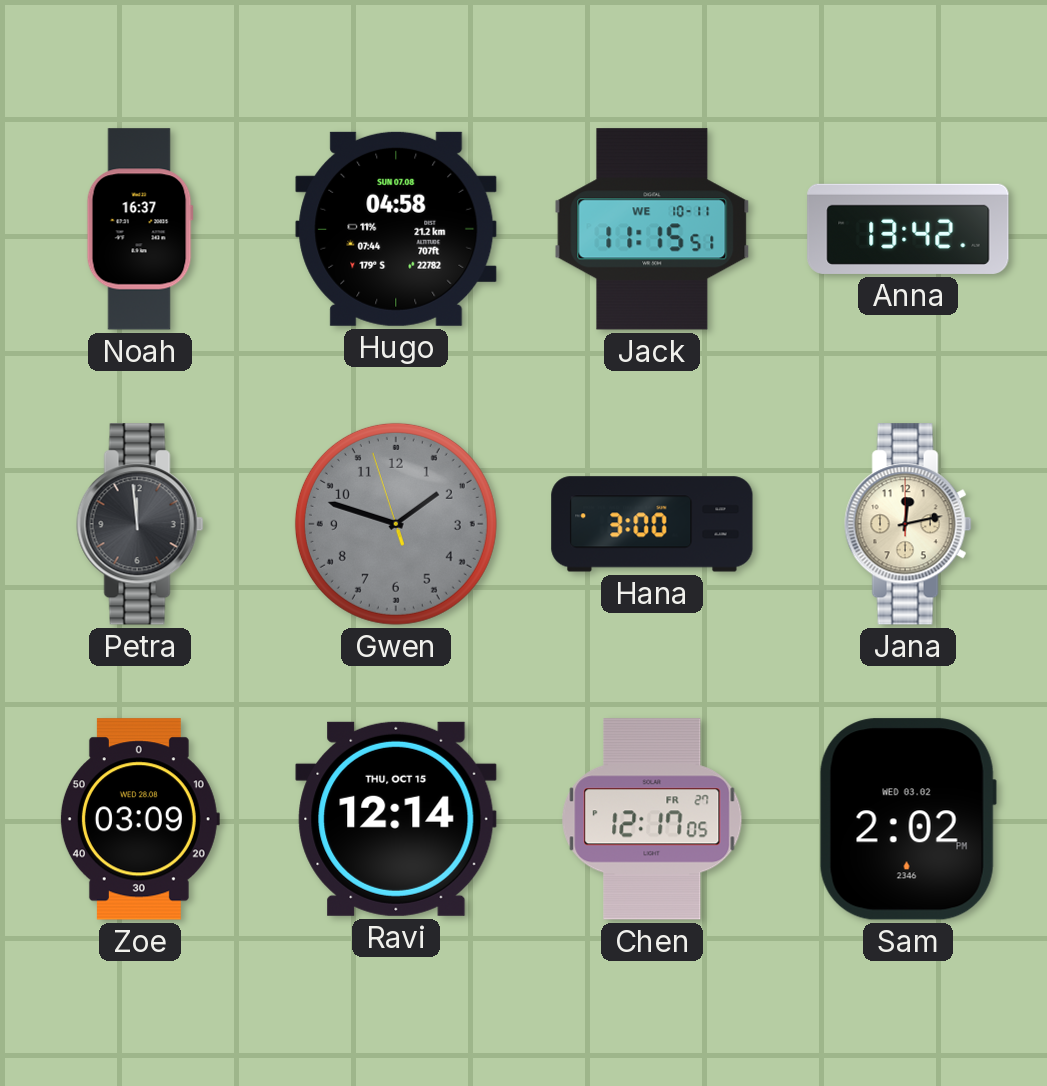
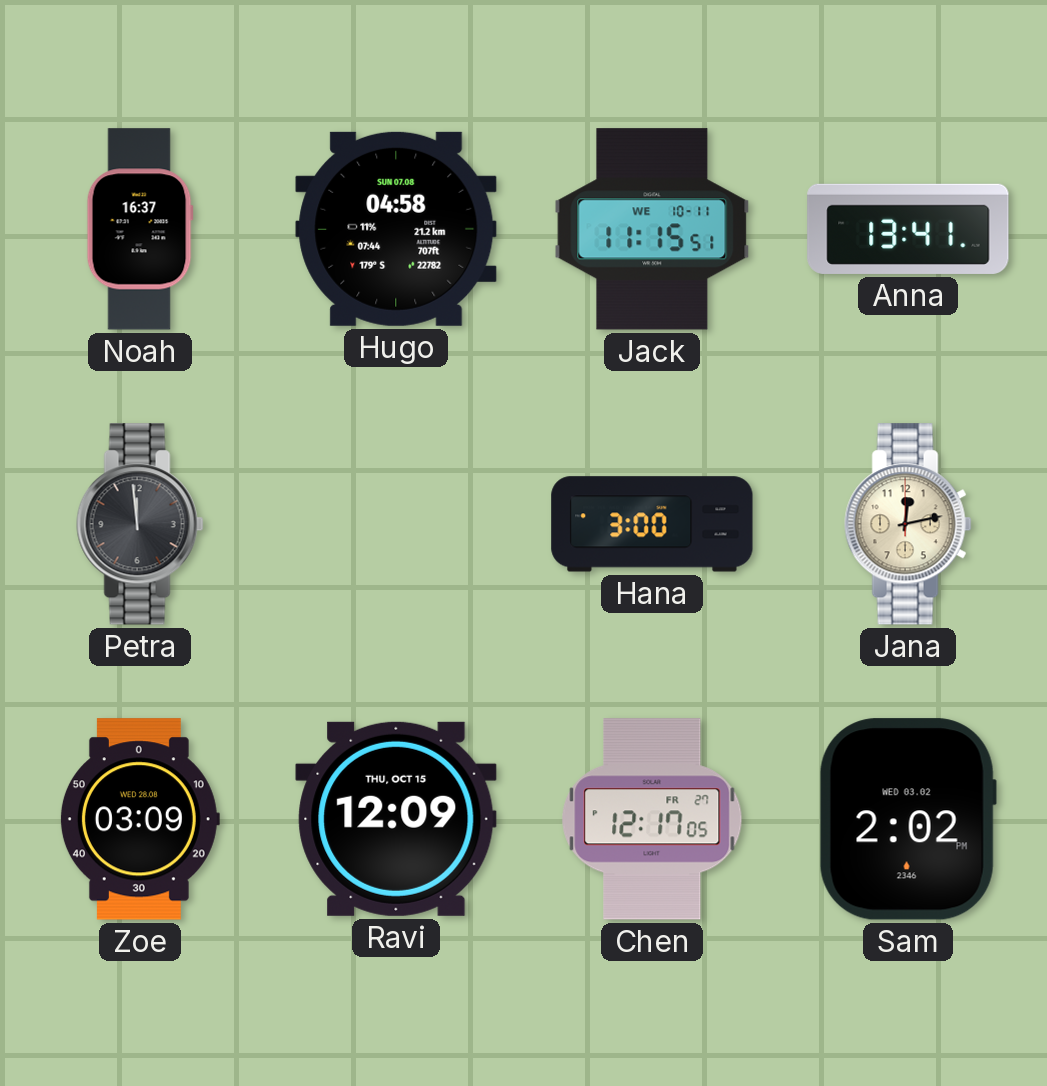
Anna: 13:42 -> 13:41
Gwen: 1:47 -> none
Ravi: 12:14 -> 12:09
